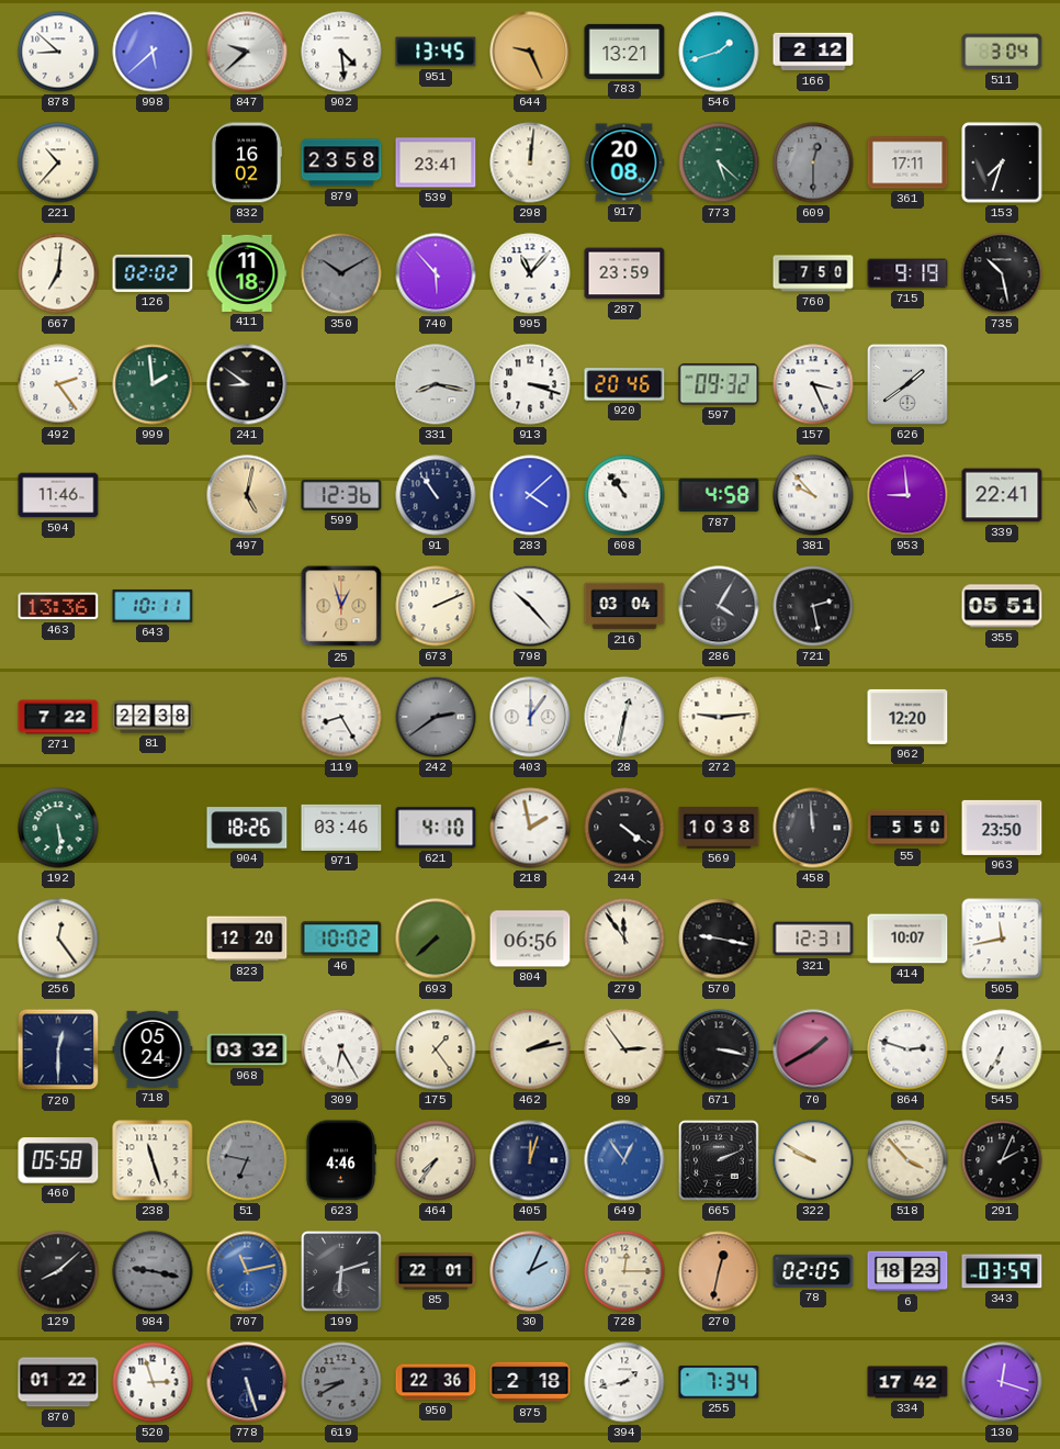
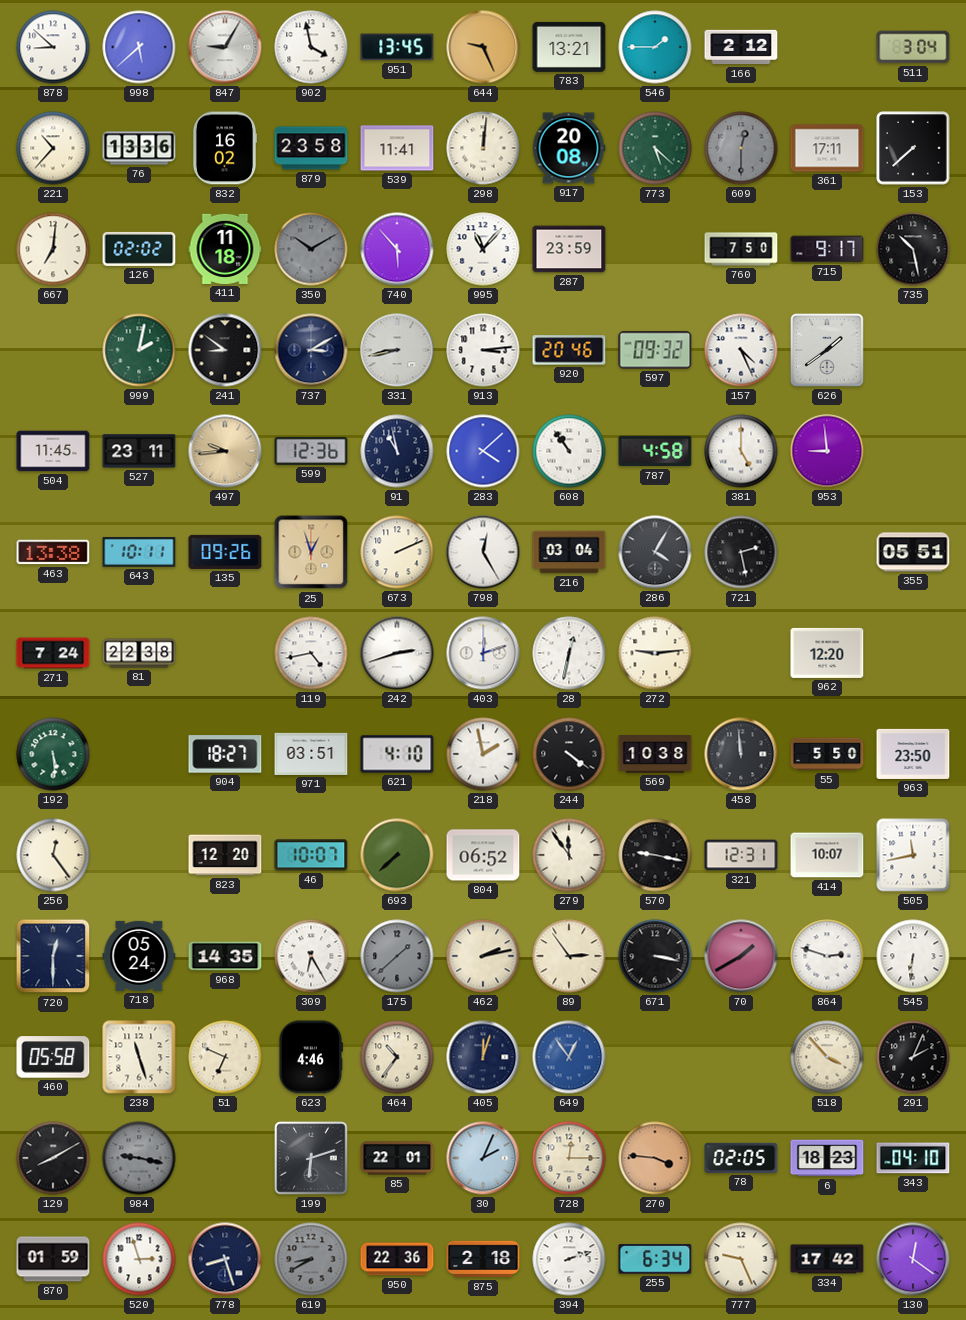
847: 9:38 -> 9:05
902: 4:29 -> 3:58
546: 1:42 -> 1:45
76: none -> 13:36
539: 23:41 -> 11:41
153: 7:33 -> 7:38
715: 9:19 -> 9:17
492: 2:24 -> none
999: 1:59 -> 2:02
737: none -> 3:10
331: 8:17 -> 8:43
913: 3:18 -> 3:14
157: 3:26 -> 4:26
504: 11:46 -> 11:45
527: none -> 23:11
497: 5:02 -> 9:44
91: 10:54 -> 10:58
381: 9:53 -> 5:00
339: 22:41 -> none
463: 13:36 -> 13:38
135: none -> 09:26
798: 10:23 -> 12:25
271: 7:22 -> 7:24
119: 8:25 -> 4:43
242: 2:39 -> 2:42
242 dial: grey -> white
403: 12:06 -> 12:12
904: 18:26 -> 18:27
971: 03:46 -> 03:51
46: 10:02 -> 10:07
804: 06:56 -> 06:52
968: 03:32 -> 14:35
175: 1:24 -> 1:38
175 dial: cream -> grey
545: 6:35 -> 6:31
51: 6:47 -> 6:49
51 dial: grey -> cream
464: 7:36 -> 10:36
665: 2:11 -> none
322: 9:50 -> none
129: 8:08 -> 8:10
707: 11:13 -> none
270: 12:32 -> 3:46
343: 03:59 -> 04:10
870: 01:22 -> 01:59
778: 5:27 -> 8:27
394: 1:43 -> 2:12
255: 7:34 -> 6:34
777: none -> 9:26
130: 12:18 -> 12:21
